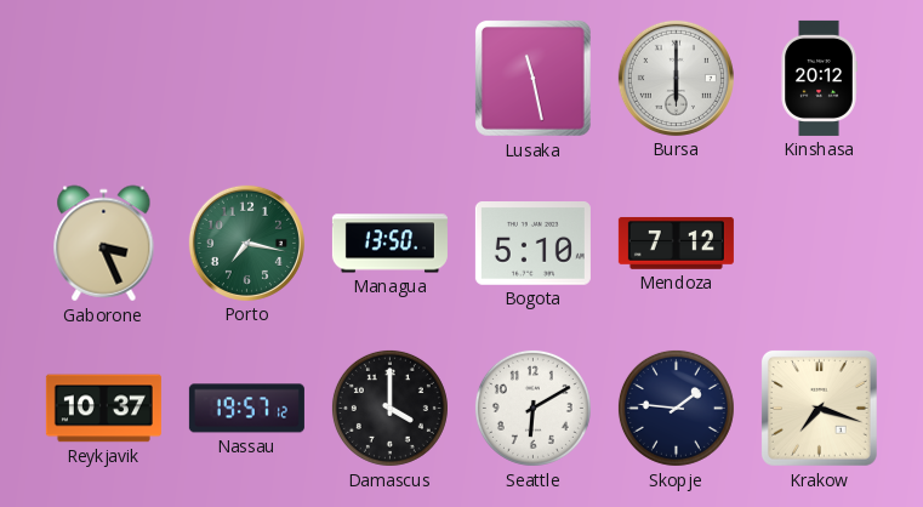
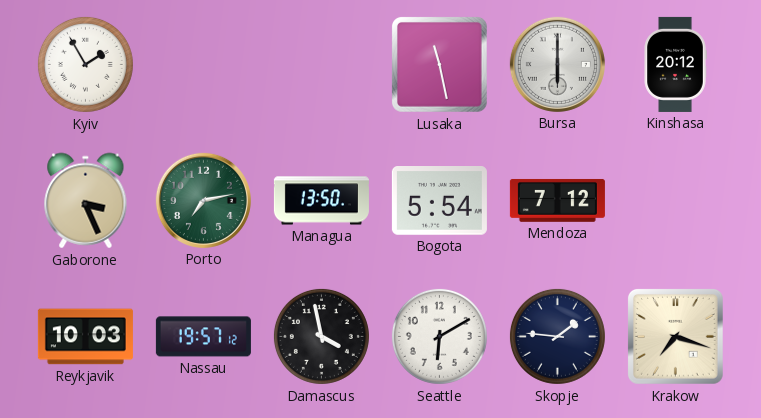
Kyiv: none -> 1:55
Porto: 7:17 -> 7:13
Bogota: 5:10 -> 5:54
Reykjavik: 10:37 -> 10:03
Damascus: 4:00 -> 3:58
